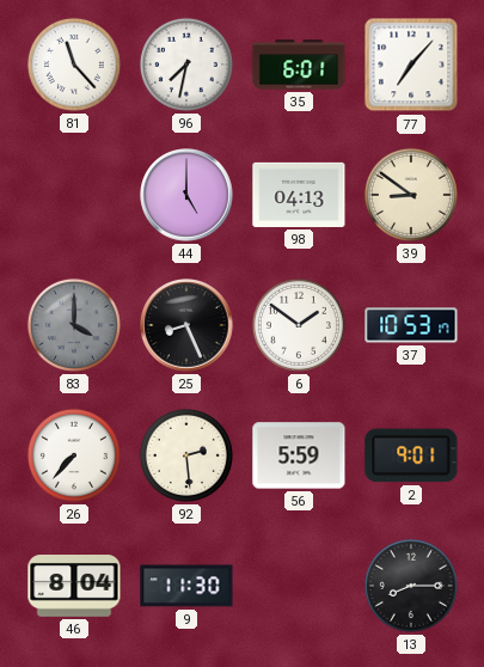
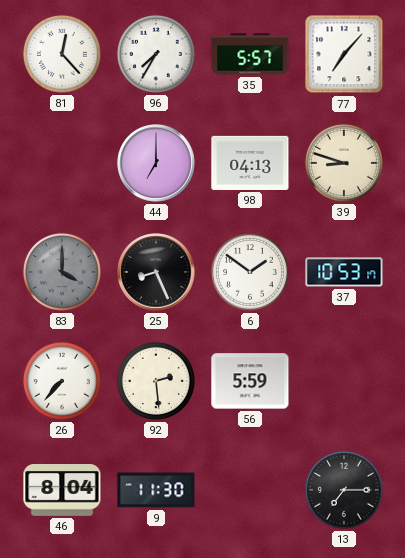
81: 11:23 -> 12:23
96: 7:32 -> 7:35
35: 6:01 -> 5:57
44: 5:00 -> 7:00
39: 8:51 -> 8:48
2: 9:01 -> none
13: 8:15 -> 7:15
